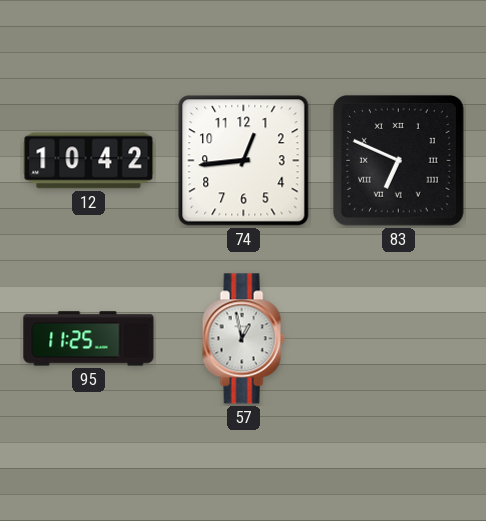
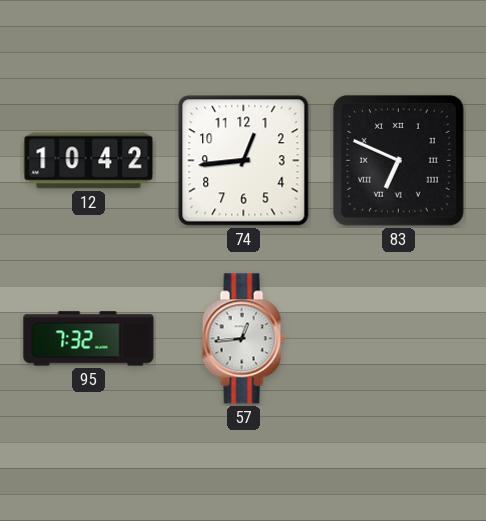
95: 11:25 -> 7:32
57: 12:58 -> 12:44
